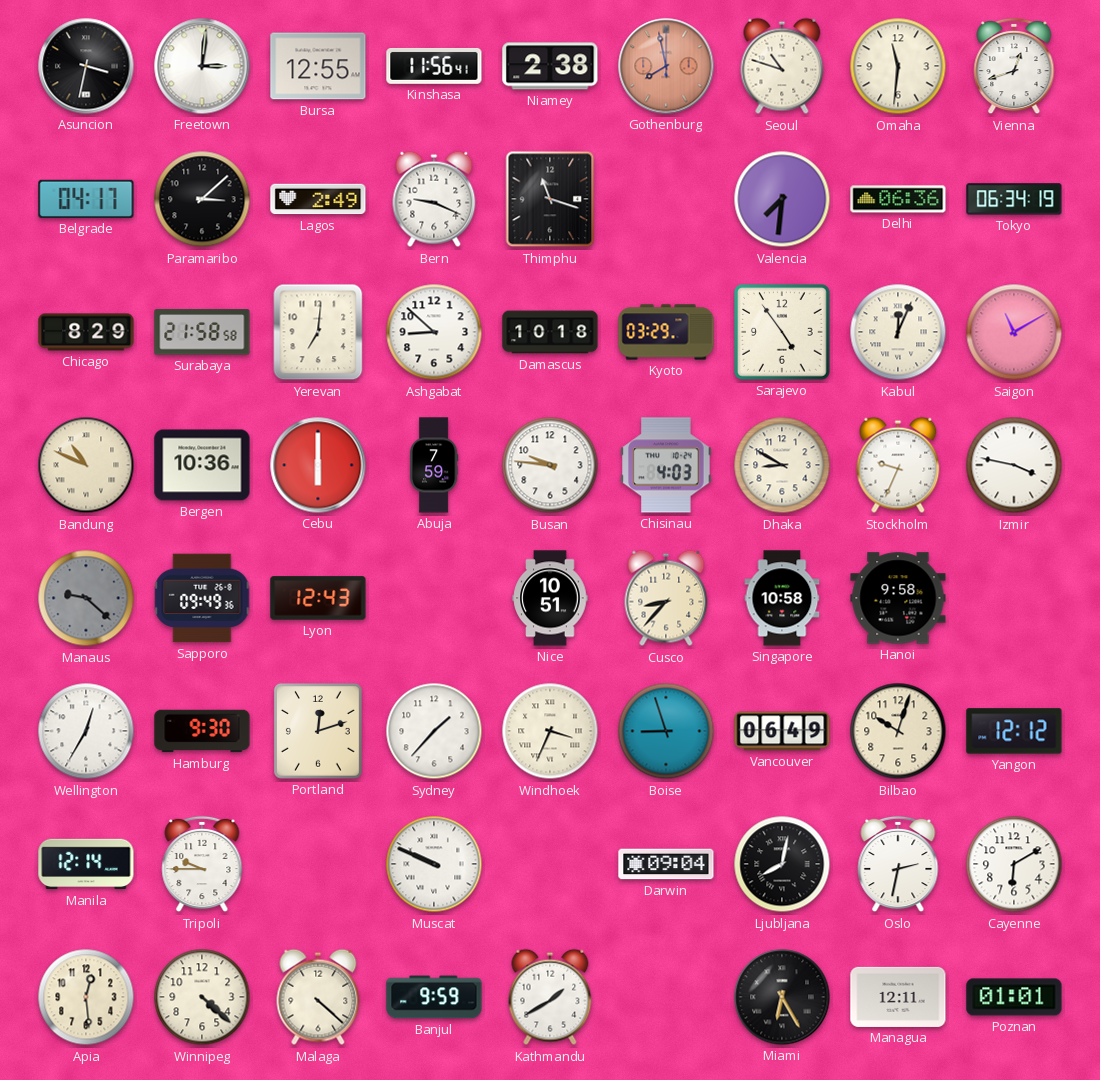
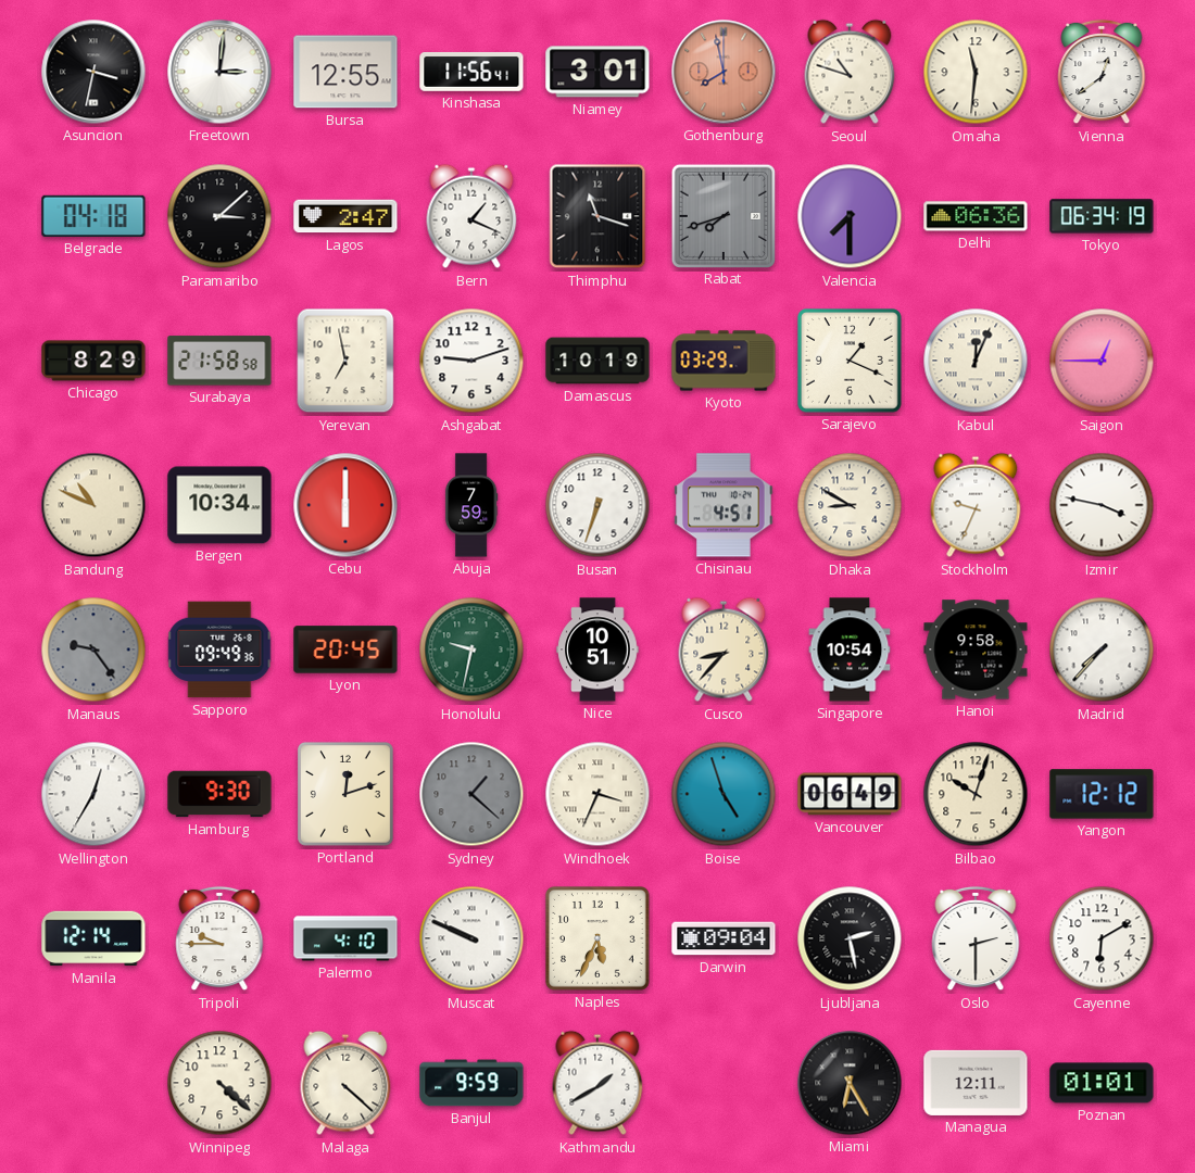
Niamey: 2:38 -> 3:01
Vienna: 12:42 -> 12:39
Belgrade: 04:17 -> 04:18
Lagos: 2:49 -> 2:47
Bern: 9:19 -> 1:19
Rabat: none -> 7:42
Valencia: 7:31 -> 7:30
Yerevan: 7:01 -> 6:58
Ashgabat: 8:52 -> 9:12
Damascus: 10:18 -> 10:19
Sarajevo: 4:54 -> 1:19
Saigon: 11:10 -> 12:45
Bergen: 10:36 -> 10:34
Busan: 9:46 -> 6:33
Chisinau: 4:03 -> 4:51
Manaus: 9:22 -> 9:24
Lyon: 12:43 -> 20:45
Honolulu: none -> 9:32
Singapore: 10:58 -> 10:54
Madrid: none -> 7:37
Sydney: 1:37 -> 1:22
Sydney dial: white -> grey
Boise: 8:57 -> 4:57
Palermo: none -> 4:10
Naples: none -> 5:34
Ljubljana: 8:02 -> 2:28
Oslo: 2:32 -> 2:30
Apia: 12:29 -> none
